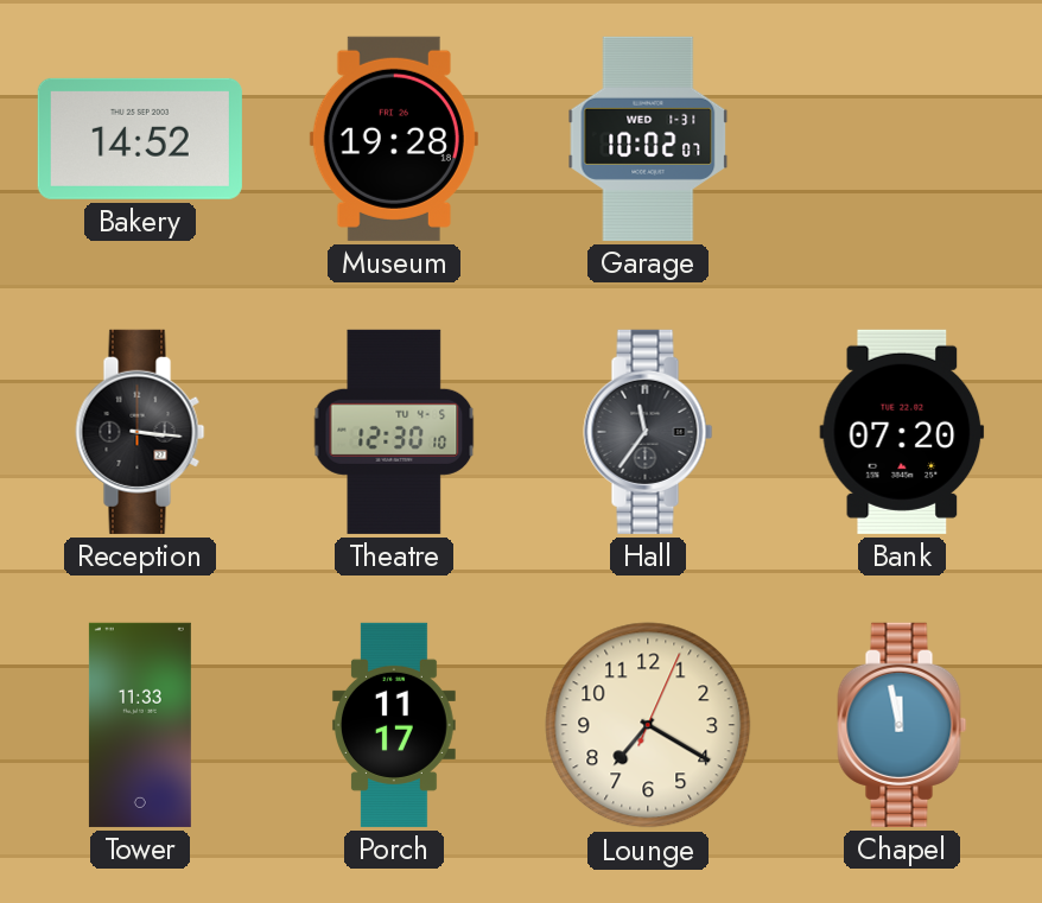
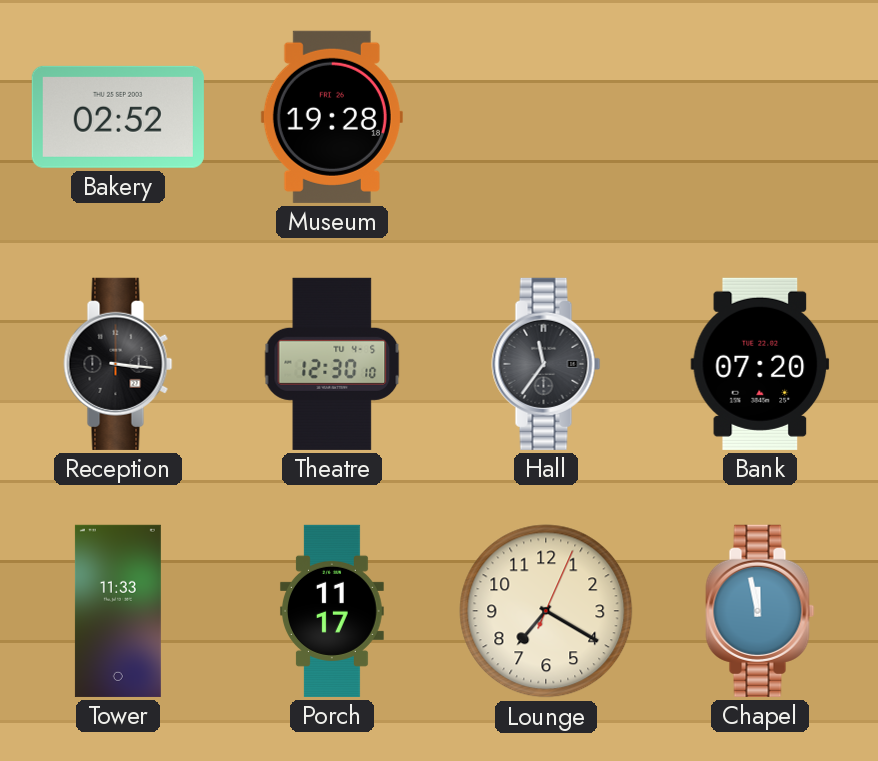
Bakery: 14:52 -> 02:52
Garage: 10:02 -> none
